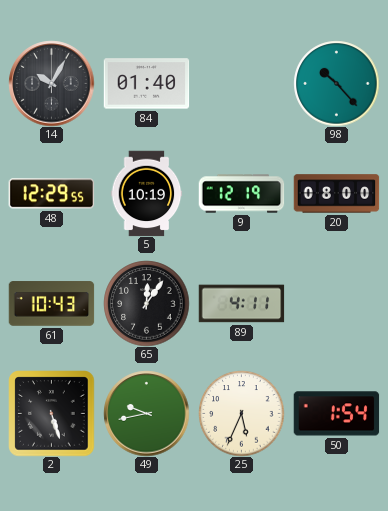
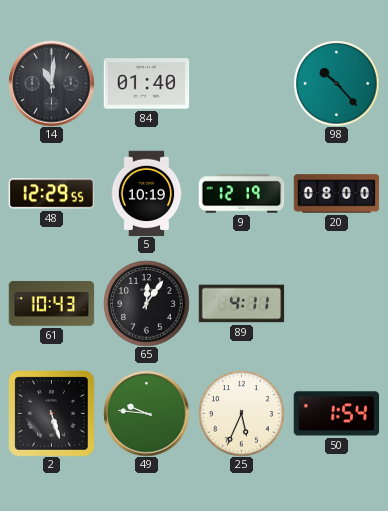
14: 10:05 -> 11:01
49: 9:43 -> 9:46
